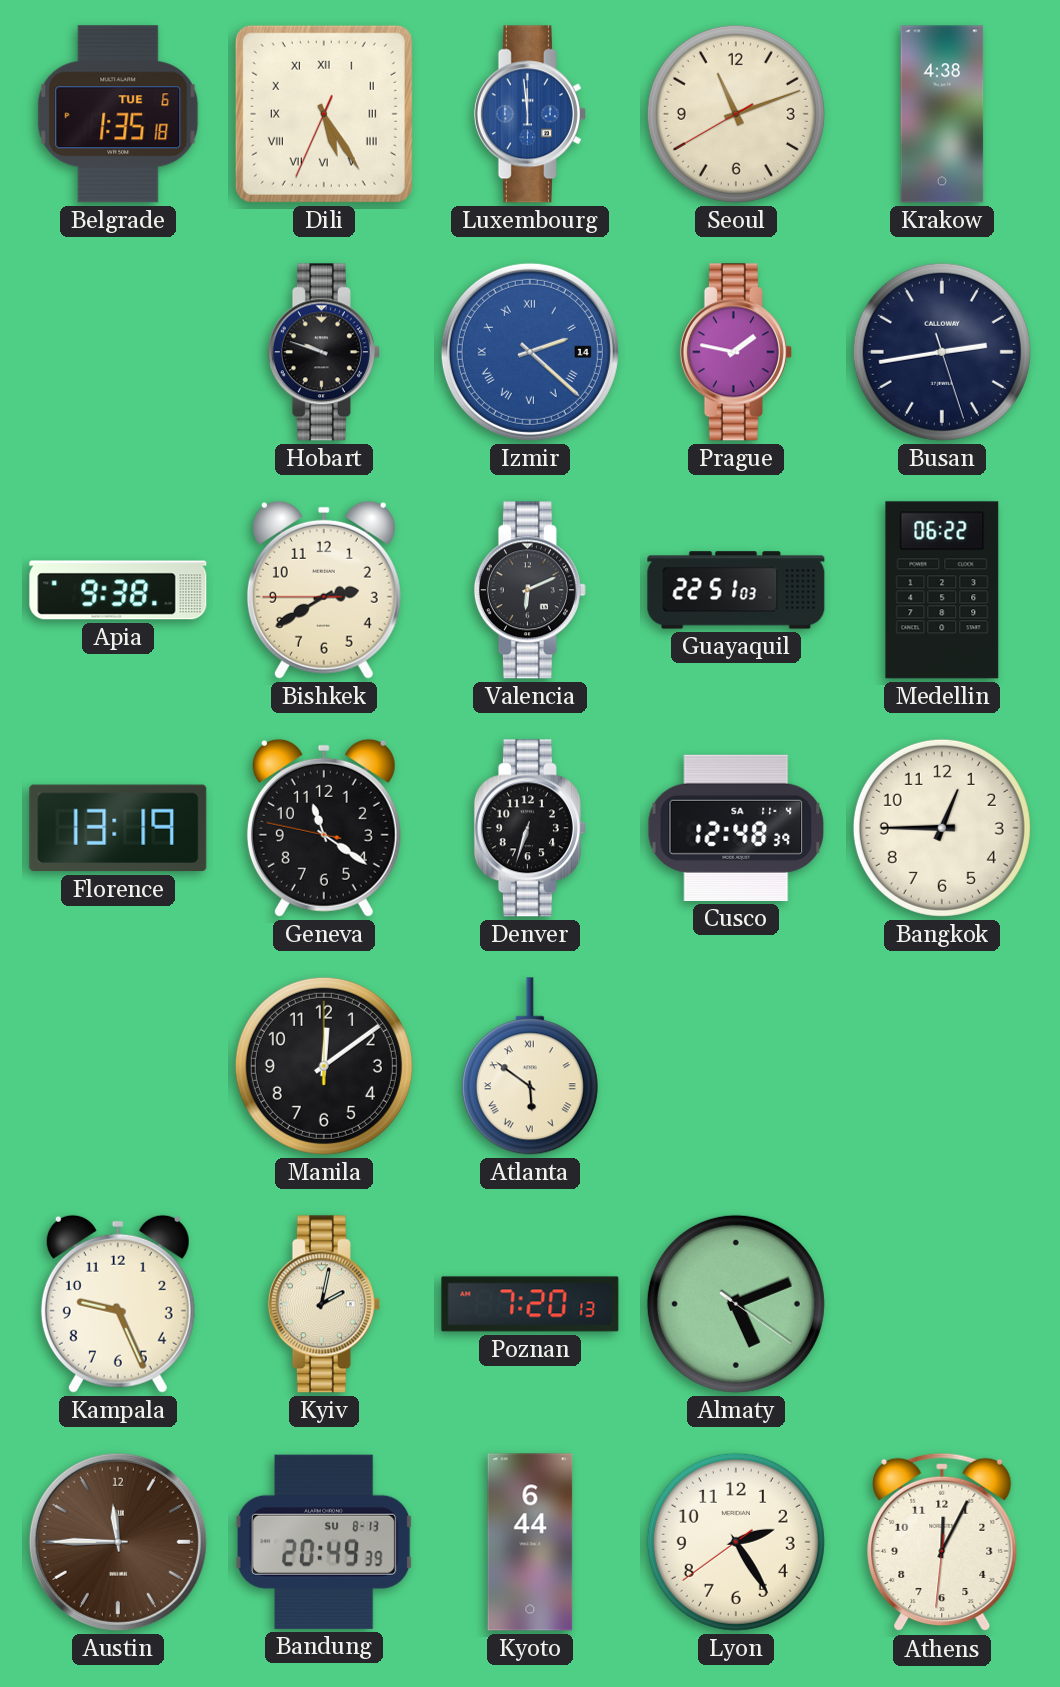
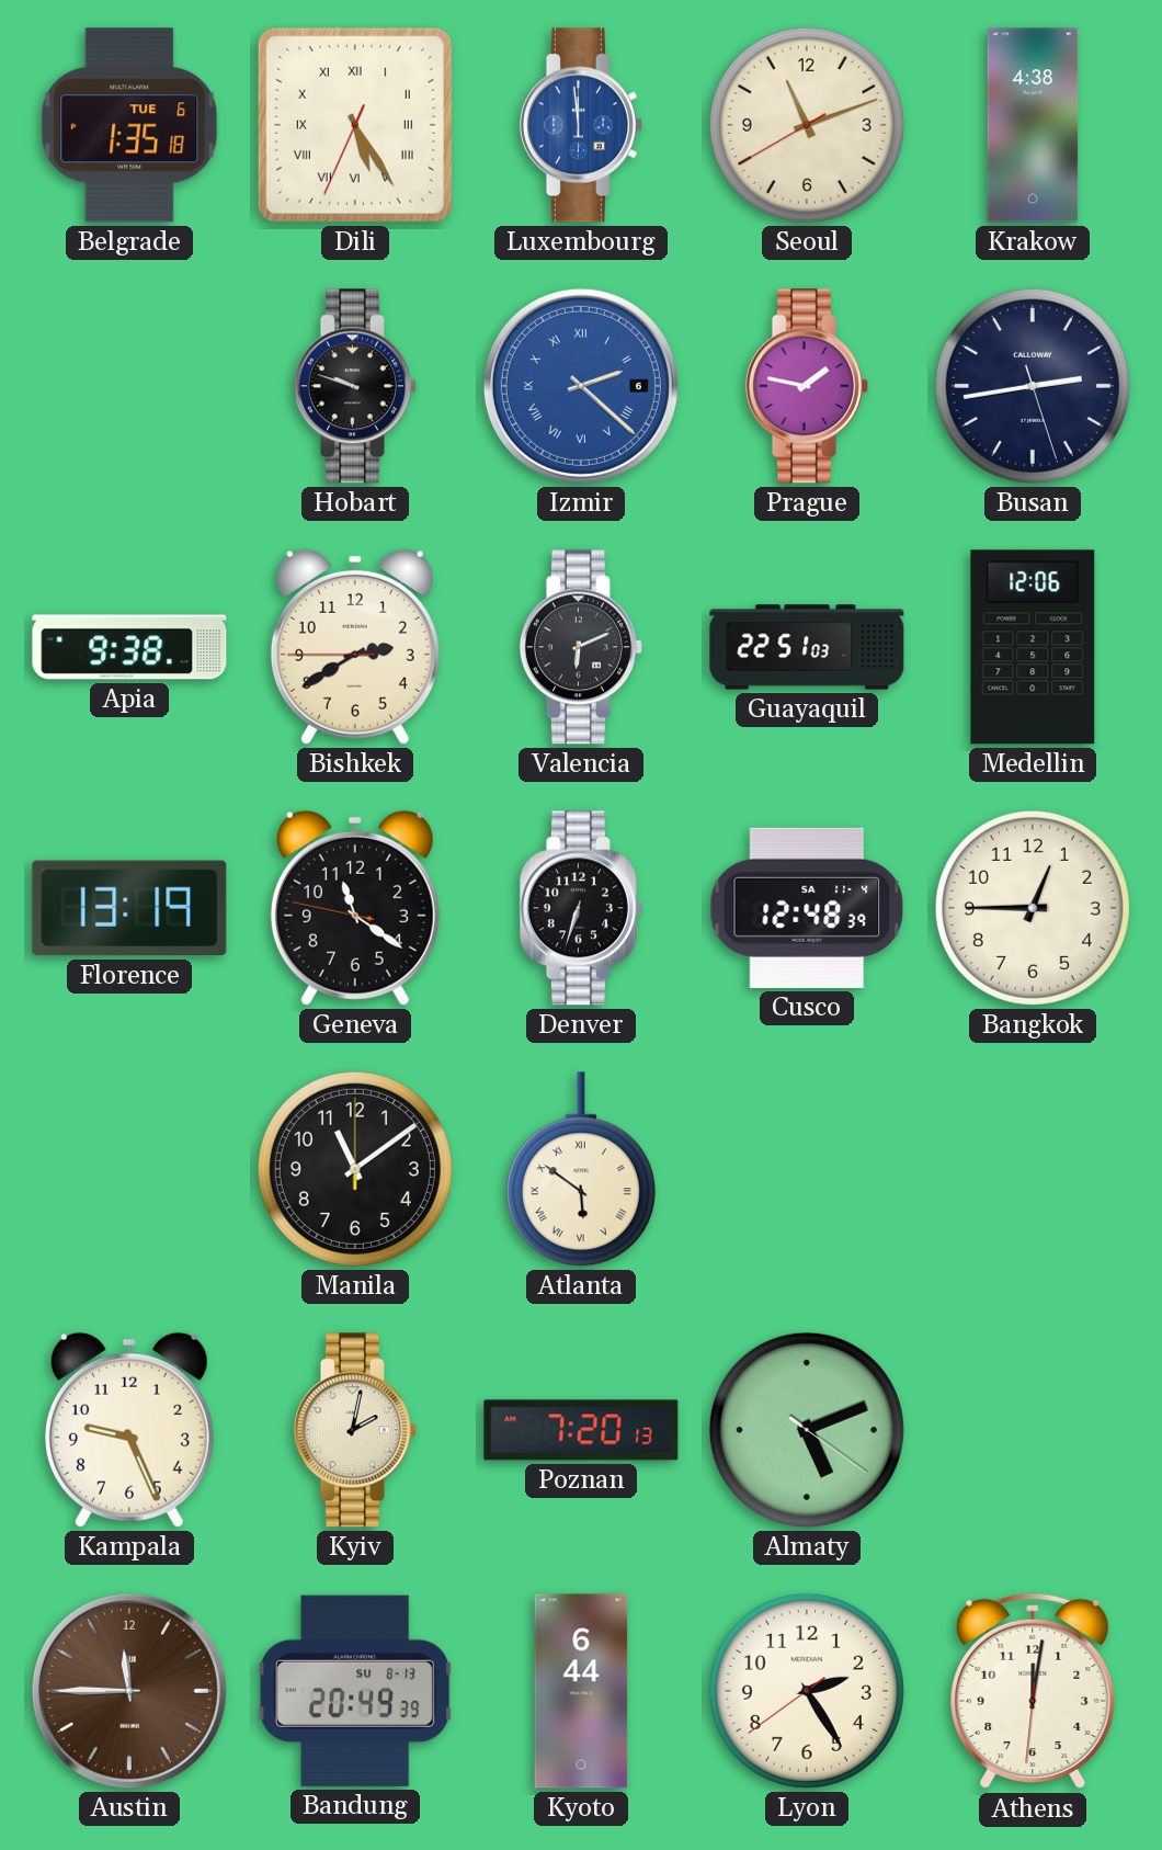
Izmir date: 14 -> 6
Medellin: 06:22 -> 12:06
Manila: 12:09 -> 11:09
Athens: 12:04 -> 12:01
